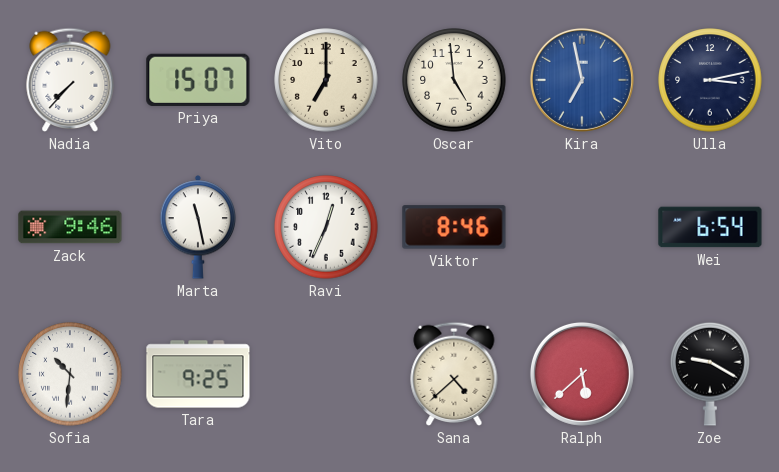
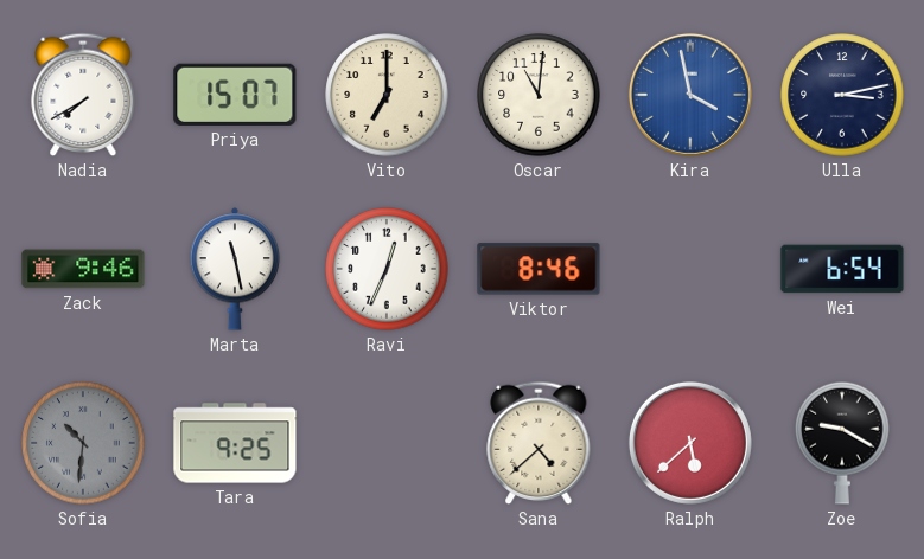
Nadia: 7:37 -> 7:40
Oscar: 4:59 -> 11:01
Kira: 6:58 -> 3:58
Sofia dial: white -> grey
